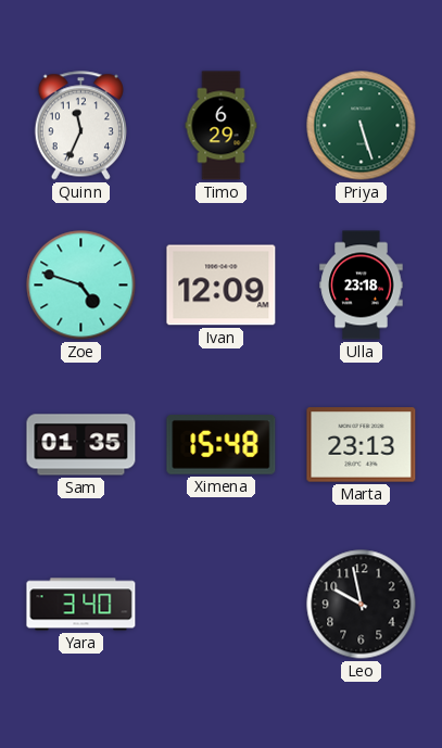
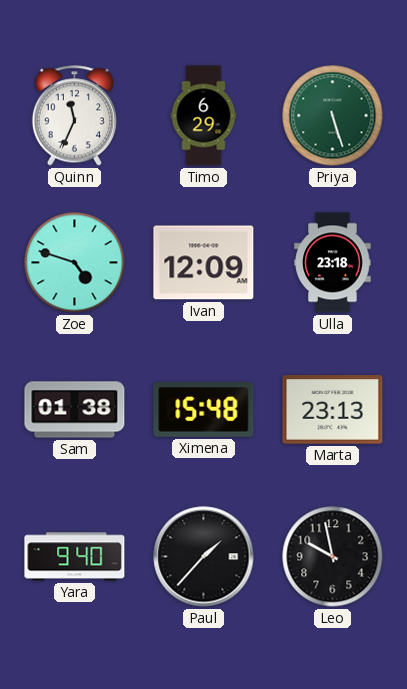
Sam: 01:35 -> 01:38
Yara: 3:40 -> 9:40
Paul: none -> 1:37
